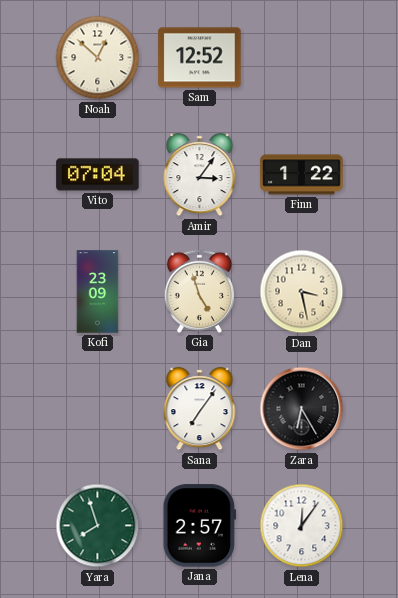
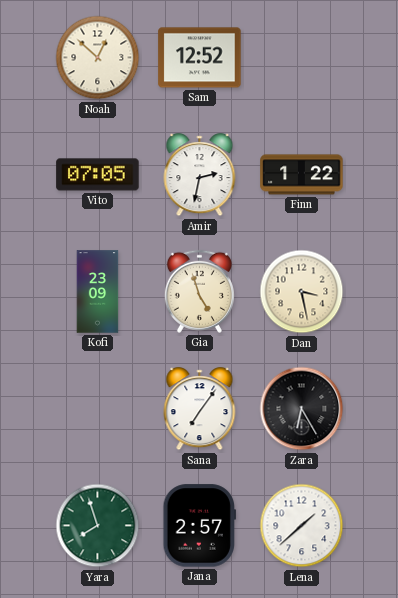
Vito: 07:04 -> 07:05
Amir: 3:06 -> 2:32
Lena: 12:06 -> 1:38
